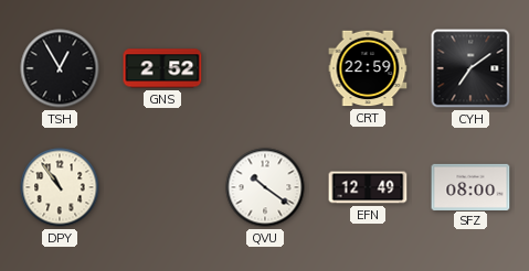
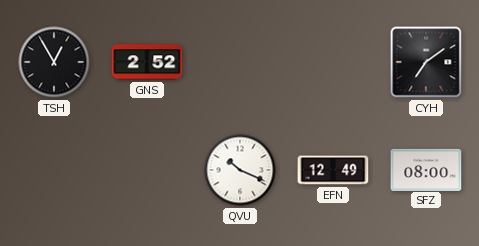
CRT: 22:59 -> none
DPY: 10:54 -> none
QVU: 10:21 -> 10:19
